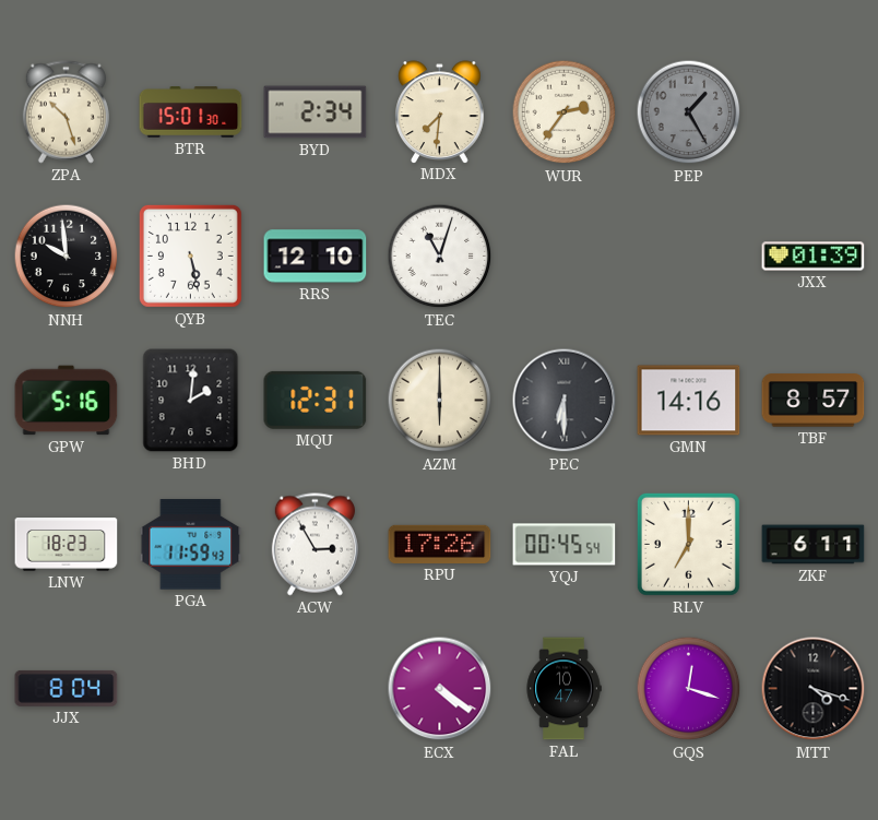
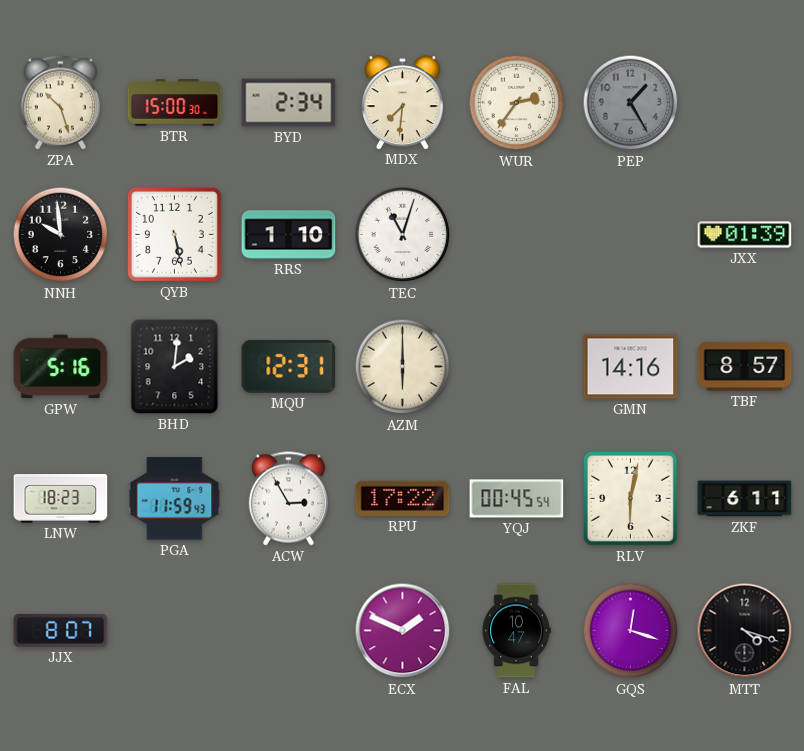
BTR: 15:01 -> 15:00
RRS: 12:10 -> 1:10
PEC: 6:30 -> none
RPU: 17:26 -> 17:22
RLV: 7:00 -> 6:02
JJX: 8:04 -> 8:07
ECX: 4:21 -> 1:49
